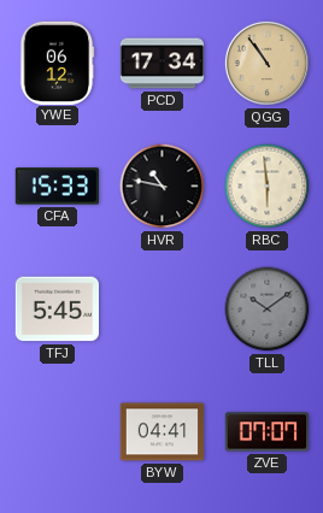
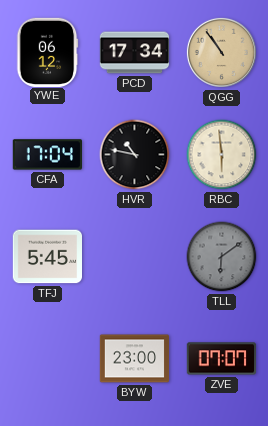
CFA: 15:33 -> 17:04
TLL: 10:09 -> 6:09
BYW: 04:41 -> 23:00
